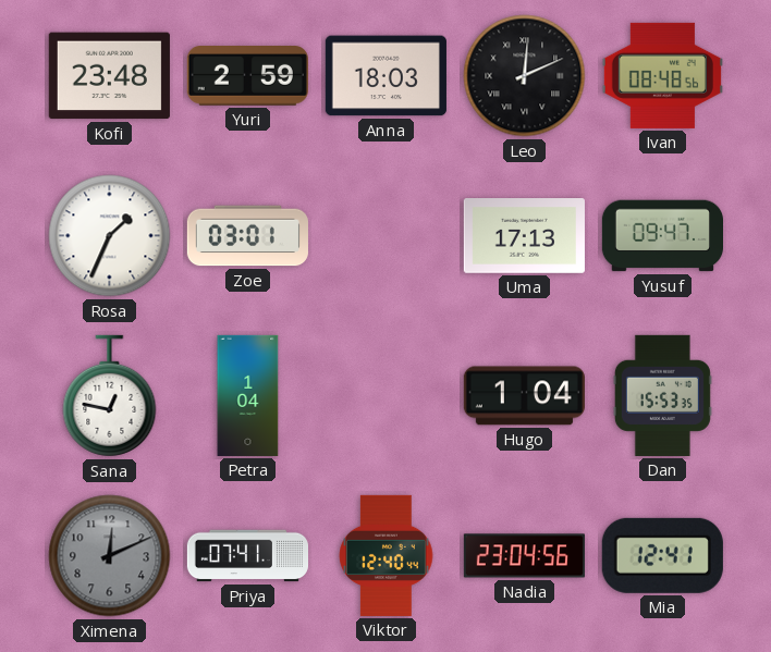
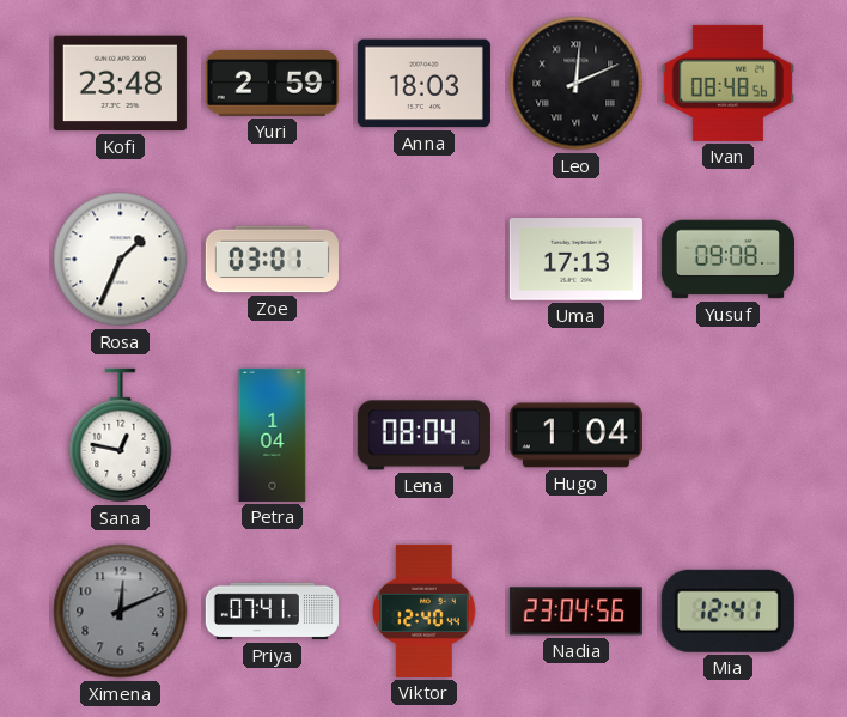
Yusuf: 09:47 -> 09:08
Lena: none -> 08:04
Dan: 15:53 -> none
